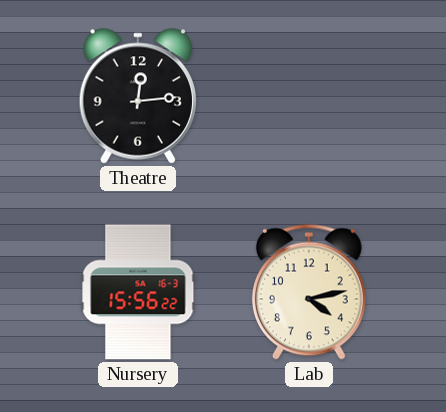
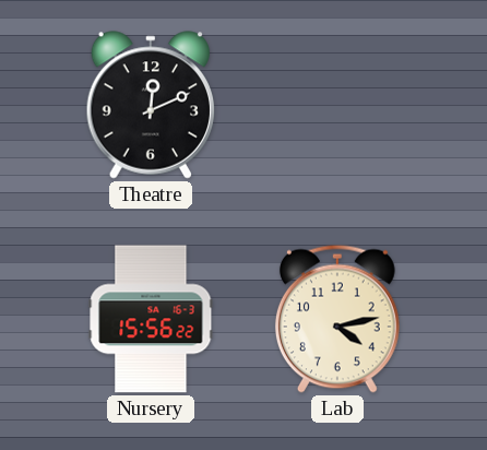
Theatre: 12:14 -> 12:11
